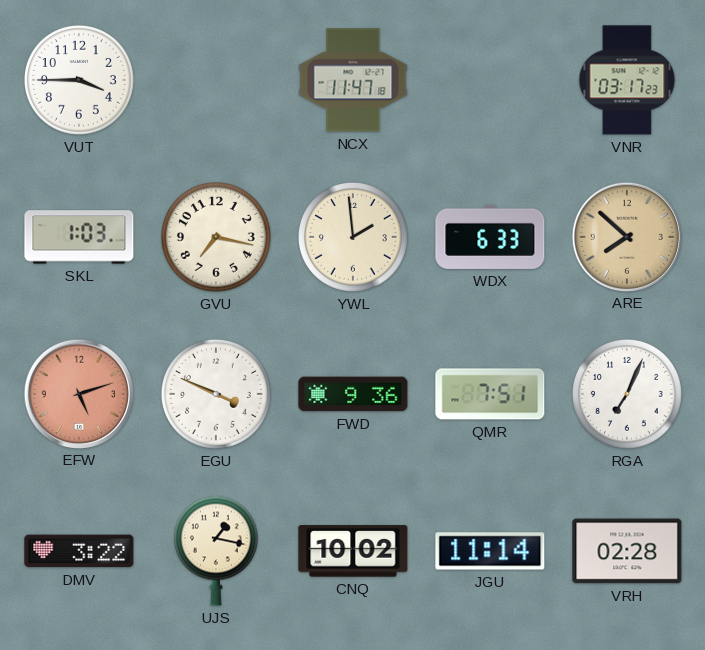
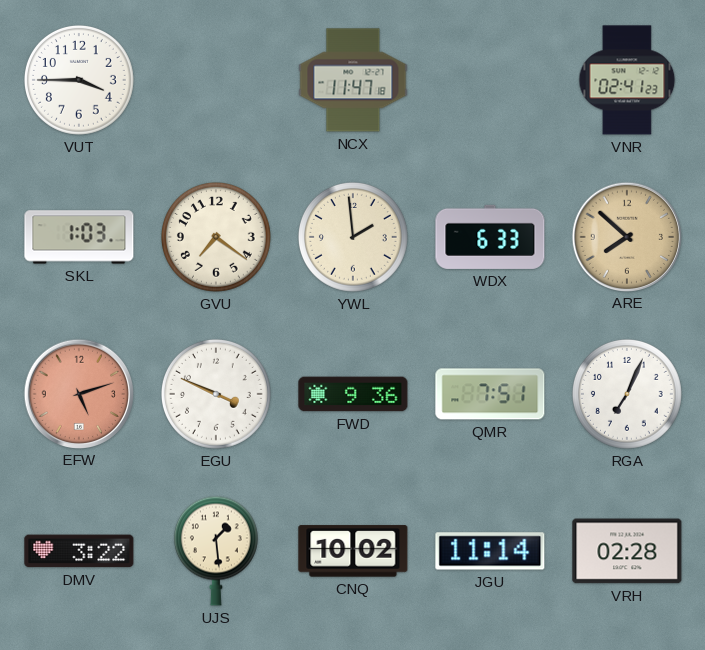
VNR: 03:17 -> 02:41
GVU: 7:17 -> 7:21
UJS: 1:17 -> 1:29
